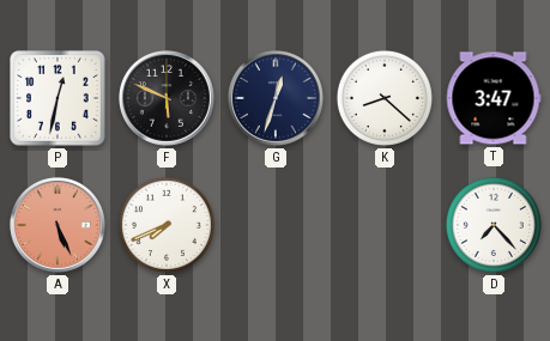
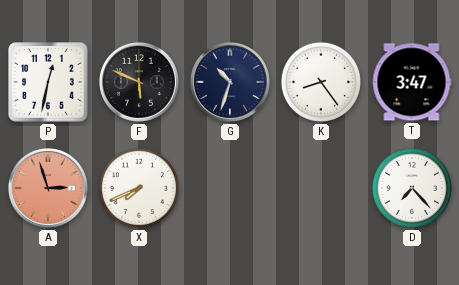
G: 12:33 -> 10:33
K: 8:22 -> 8:24
A: 5:26 -> 2:57
